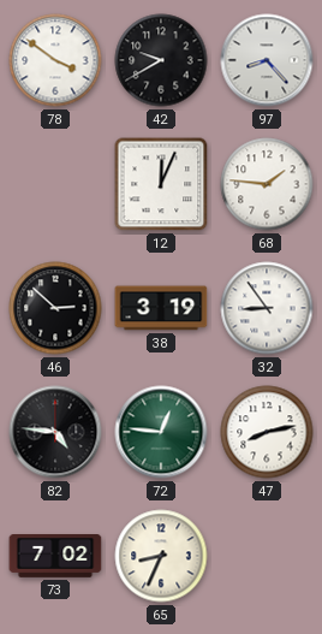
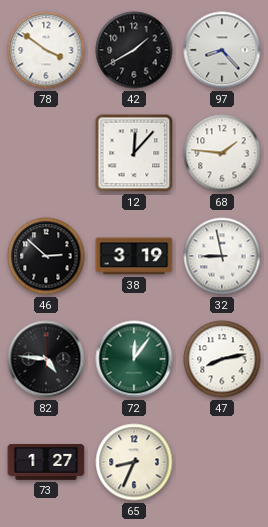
42: 9:40 -> 1:40
12: 12:04 -> 12:07
32: 8:54 -> 8:58
72: 12:46 -> 12:06
73: 7:02 -> 1:27
